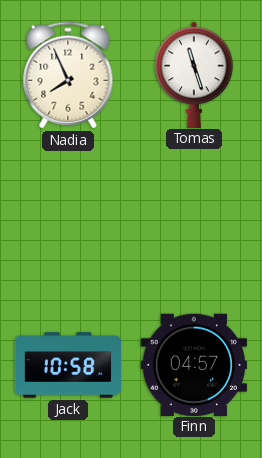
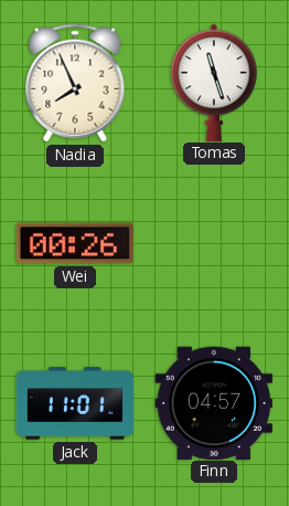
Wei: none -> 00:26
Jack: 10:58 -> 11:01
